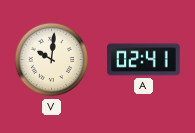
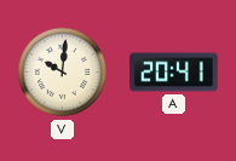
A: 02:41 -> 20:41
